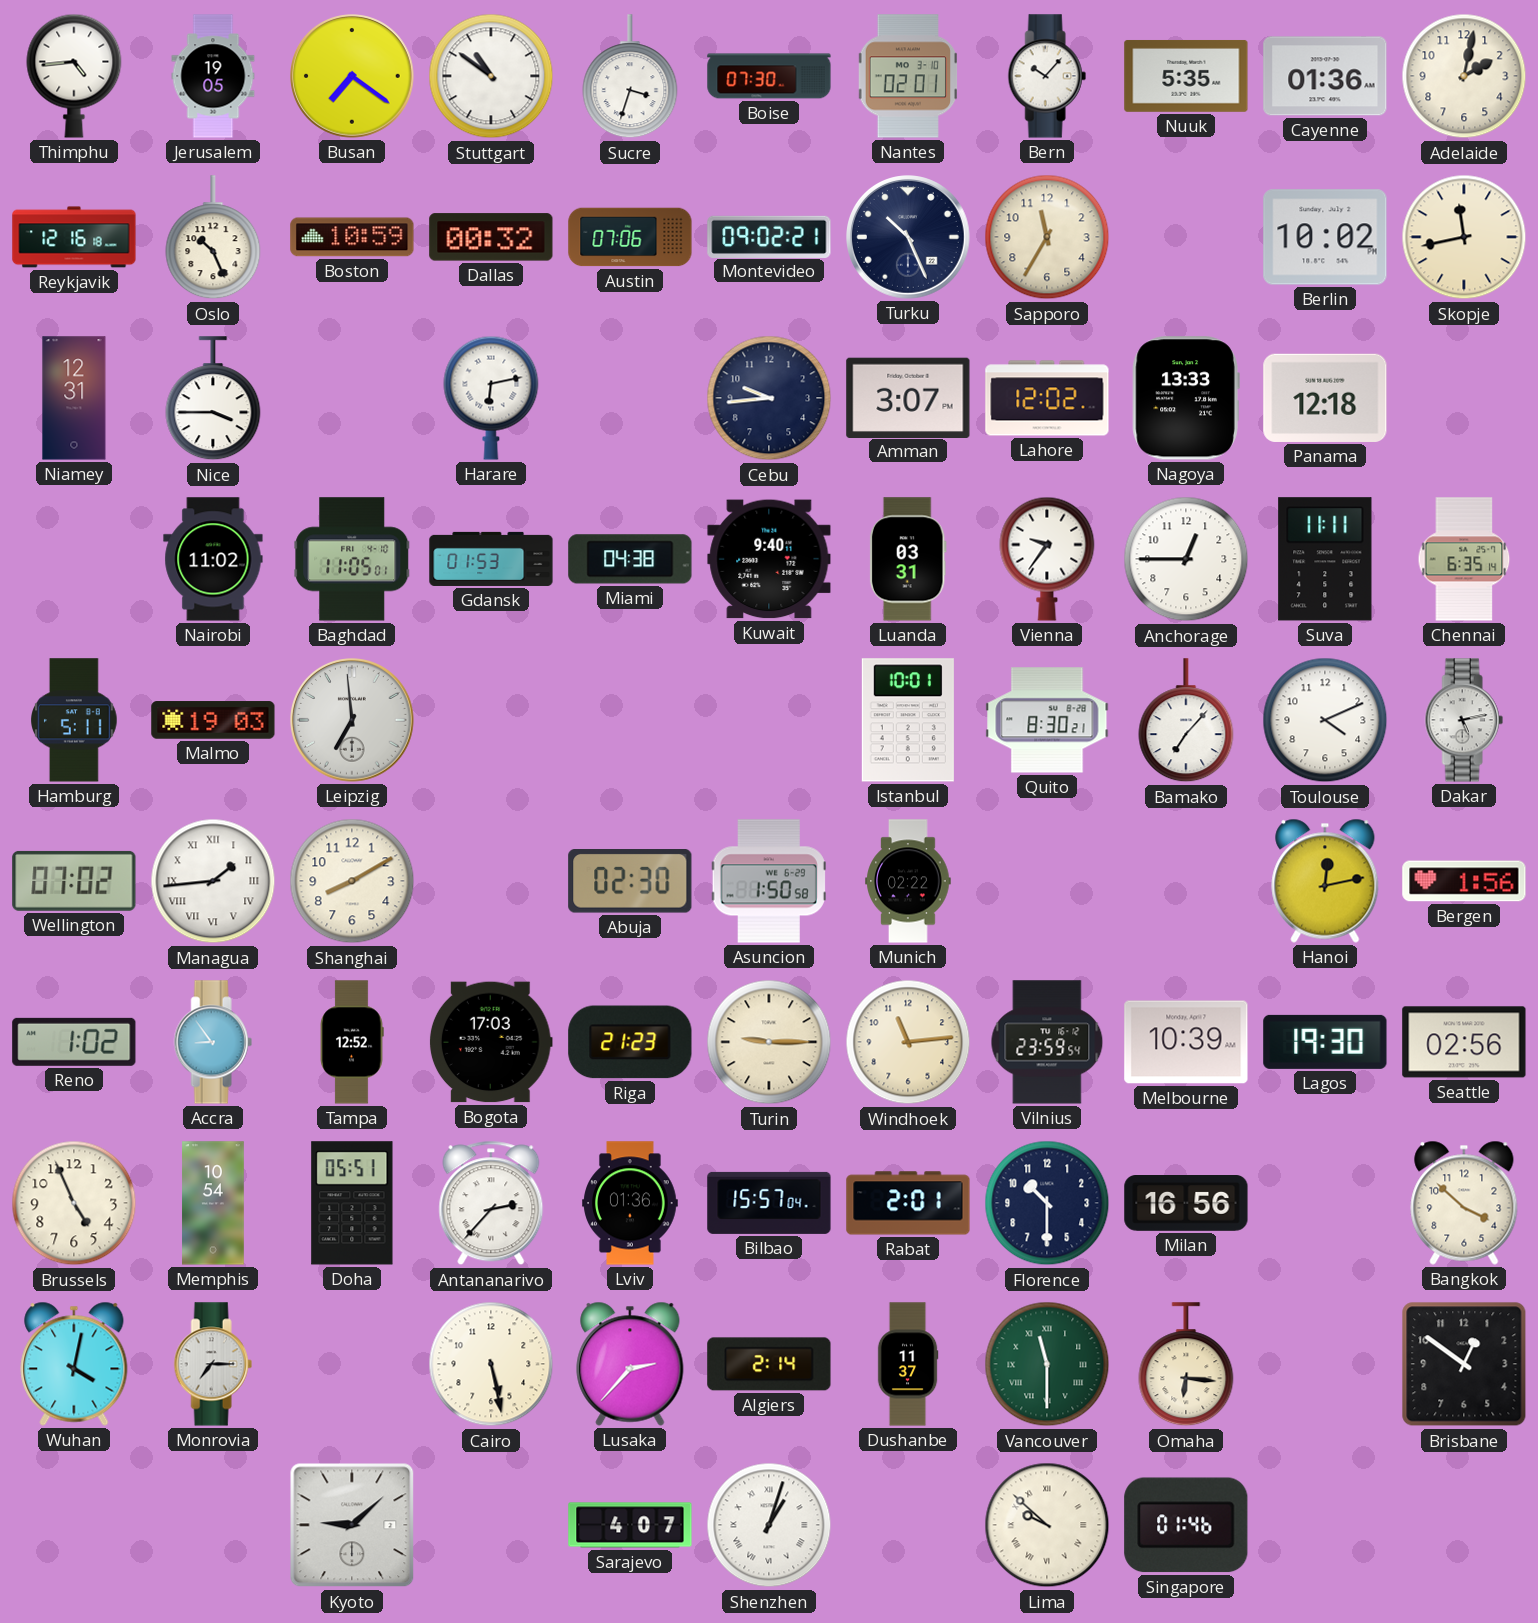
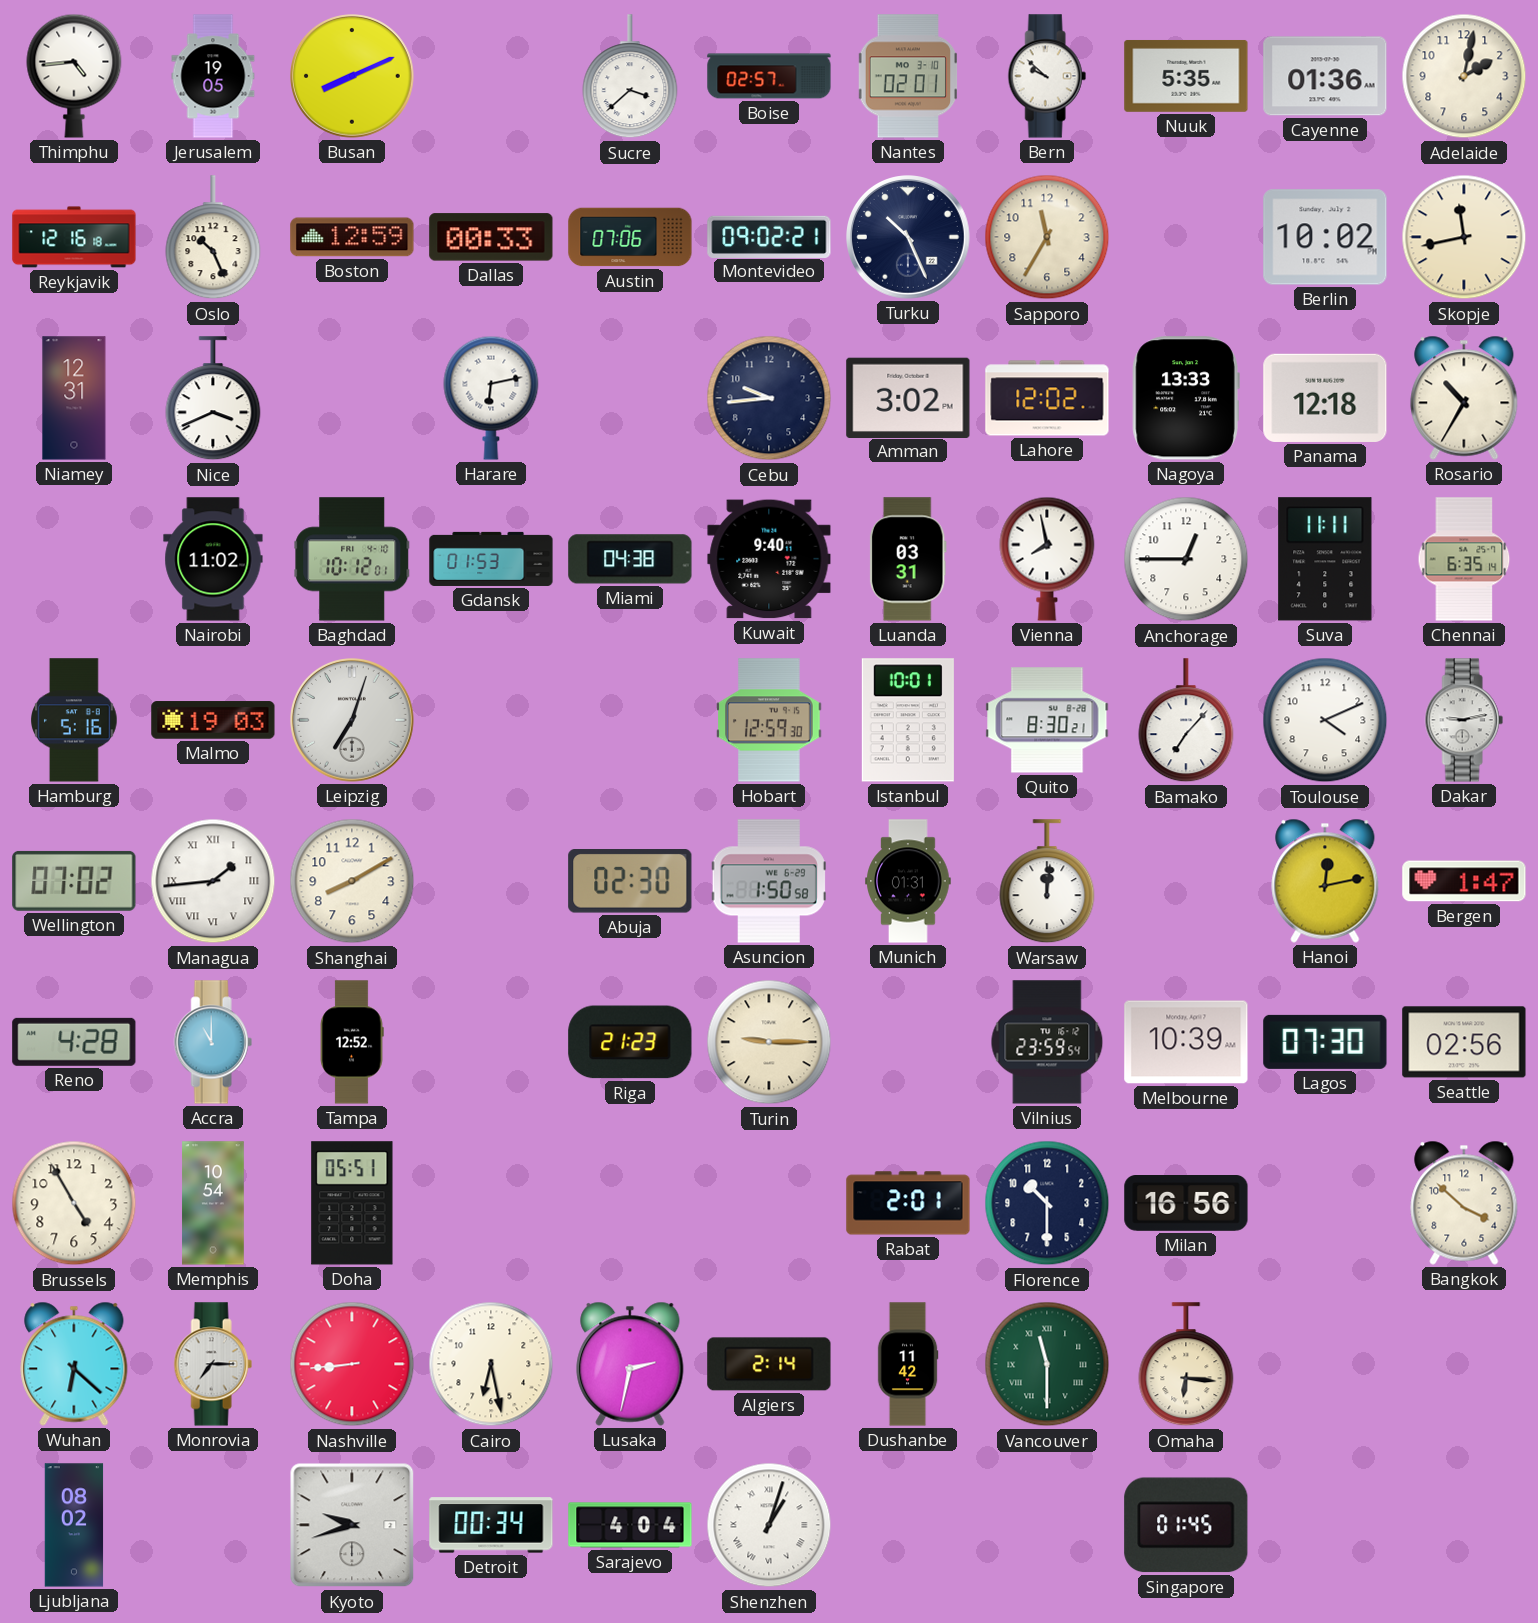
Busan: 7:21 -> 8:11
Stuttgart: 10:51 -> none
Sucre: 3:33 -> 3:38
Boise: 07:30 -> 02:57
Bern: 10:07 -> 9:52
Boston: 10:59 -> 12:59
Dallas: 00:32 -> 00:33
Nice: 3:45 -> 3:41
Amman: 3:07 -> 3:02
Rosario: none -> 10:35
Baghdad: 11:05 -> 10:12
Vienna: 9:36 -> 7:58
Hamburg: 5:11 -> 5:16
Leipzig: 6:59 -> 7:03
Hobart: none -> 12:59
Dakar: 5:13 -> 9:13
Munich: 02:22 -> 01:31
Warsaw: none -> 12:01
Bergen: 1:56 -> 1:47
Reno: 1:02 -> 4:28
Accra: 8:54 -> 11:00
Bogota: 17:03 -> none
Windhoek: 11:14 -> none
Lagos: 19:30 -> 07:30
Brussels: 4:56 -> 4:55
Antananarivo: 2:37 -> none
Lviv: 01:36 -> none
Bilbao: 15:57 -> none
Wuhan: 4:02 -> 6:22
Nashville: none -> 8:44
Cairo: 5:28 -> 6:28
Lusaka: 2:37 -> 2:32
Dushanbe: 11:37 -> 11:42
Brisbane: 12:51 -> none
Ljubljana: none -> 08:02
Kyoto: 9:08 -> 9:42
Detroit: none -> 00:34
Sarajevo: 4:07 -> 4:04
Lima: 9:52 -> none
Singapore: 01:46 -> 01:45
